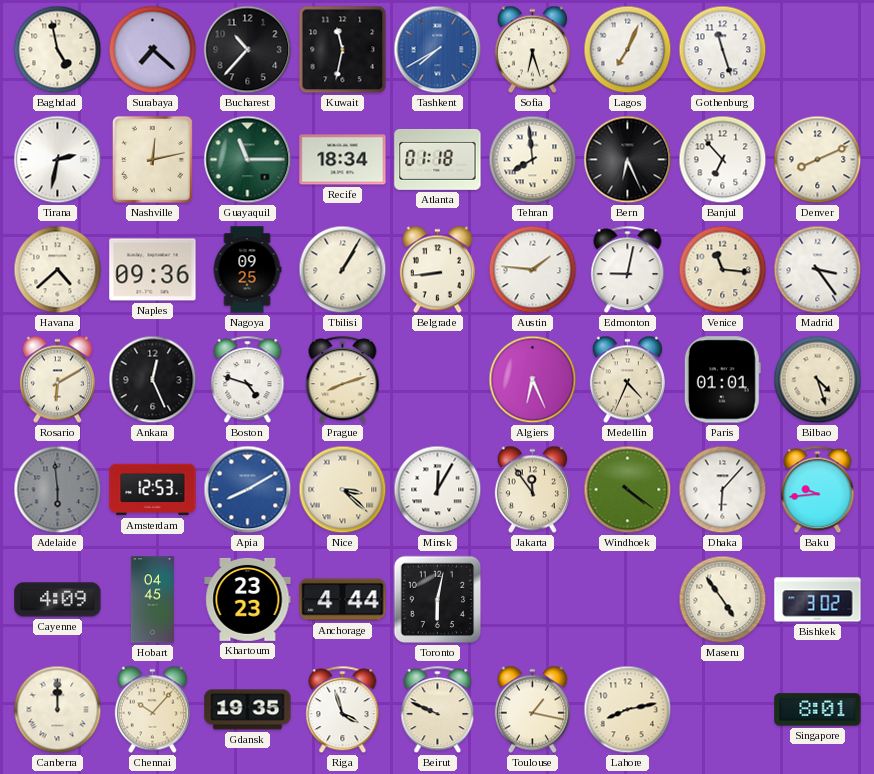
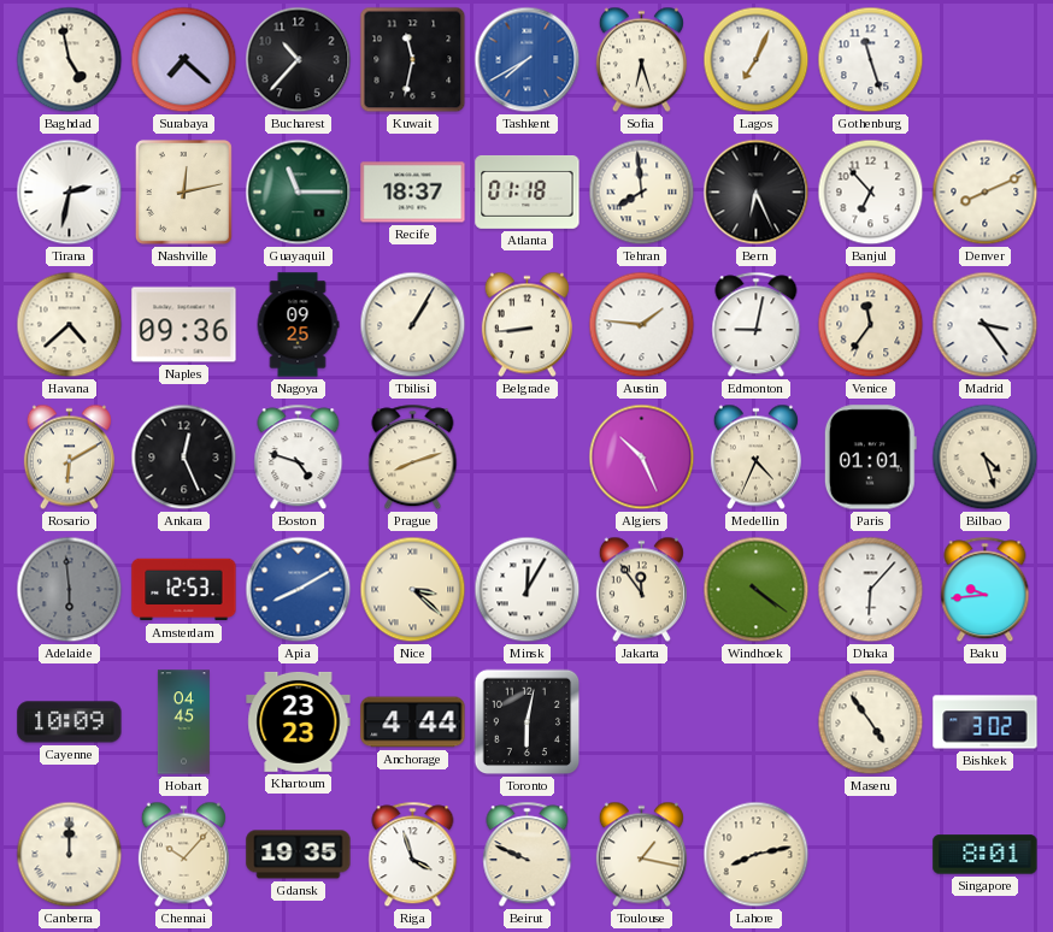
Recife: 18:34 -> 18:37
Venice: 11:16 -> 11:36
Algiers: 6:26 -> 10:26
Cayenne: 4:09 -> 10:09
